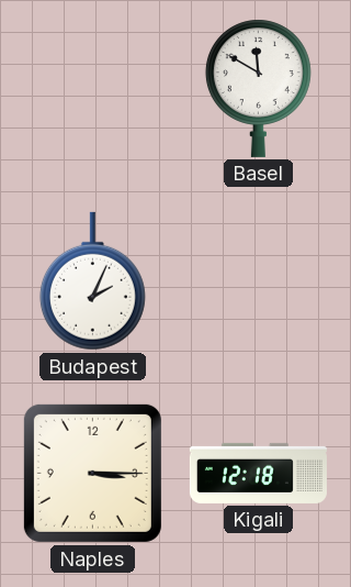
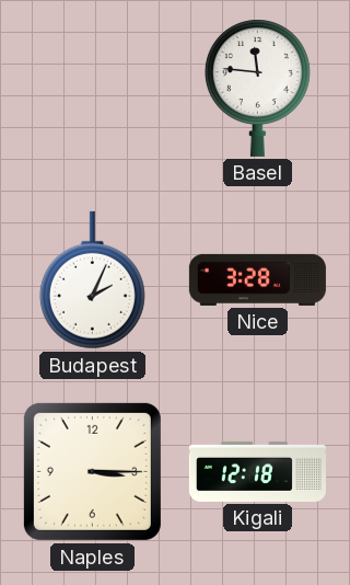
Basel: 11:50 -> 11:46
Nice: none -> 3:28
